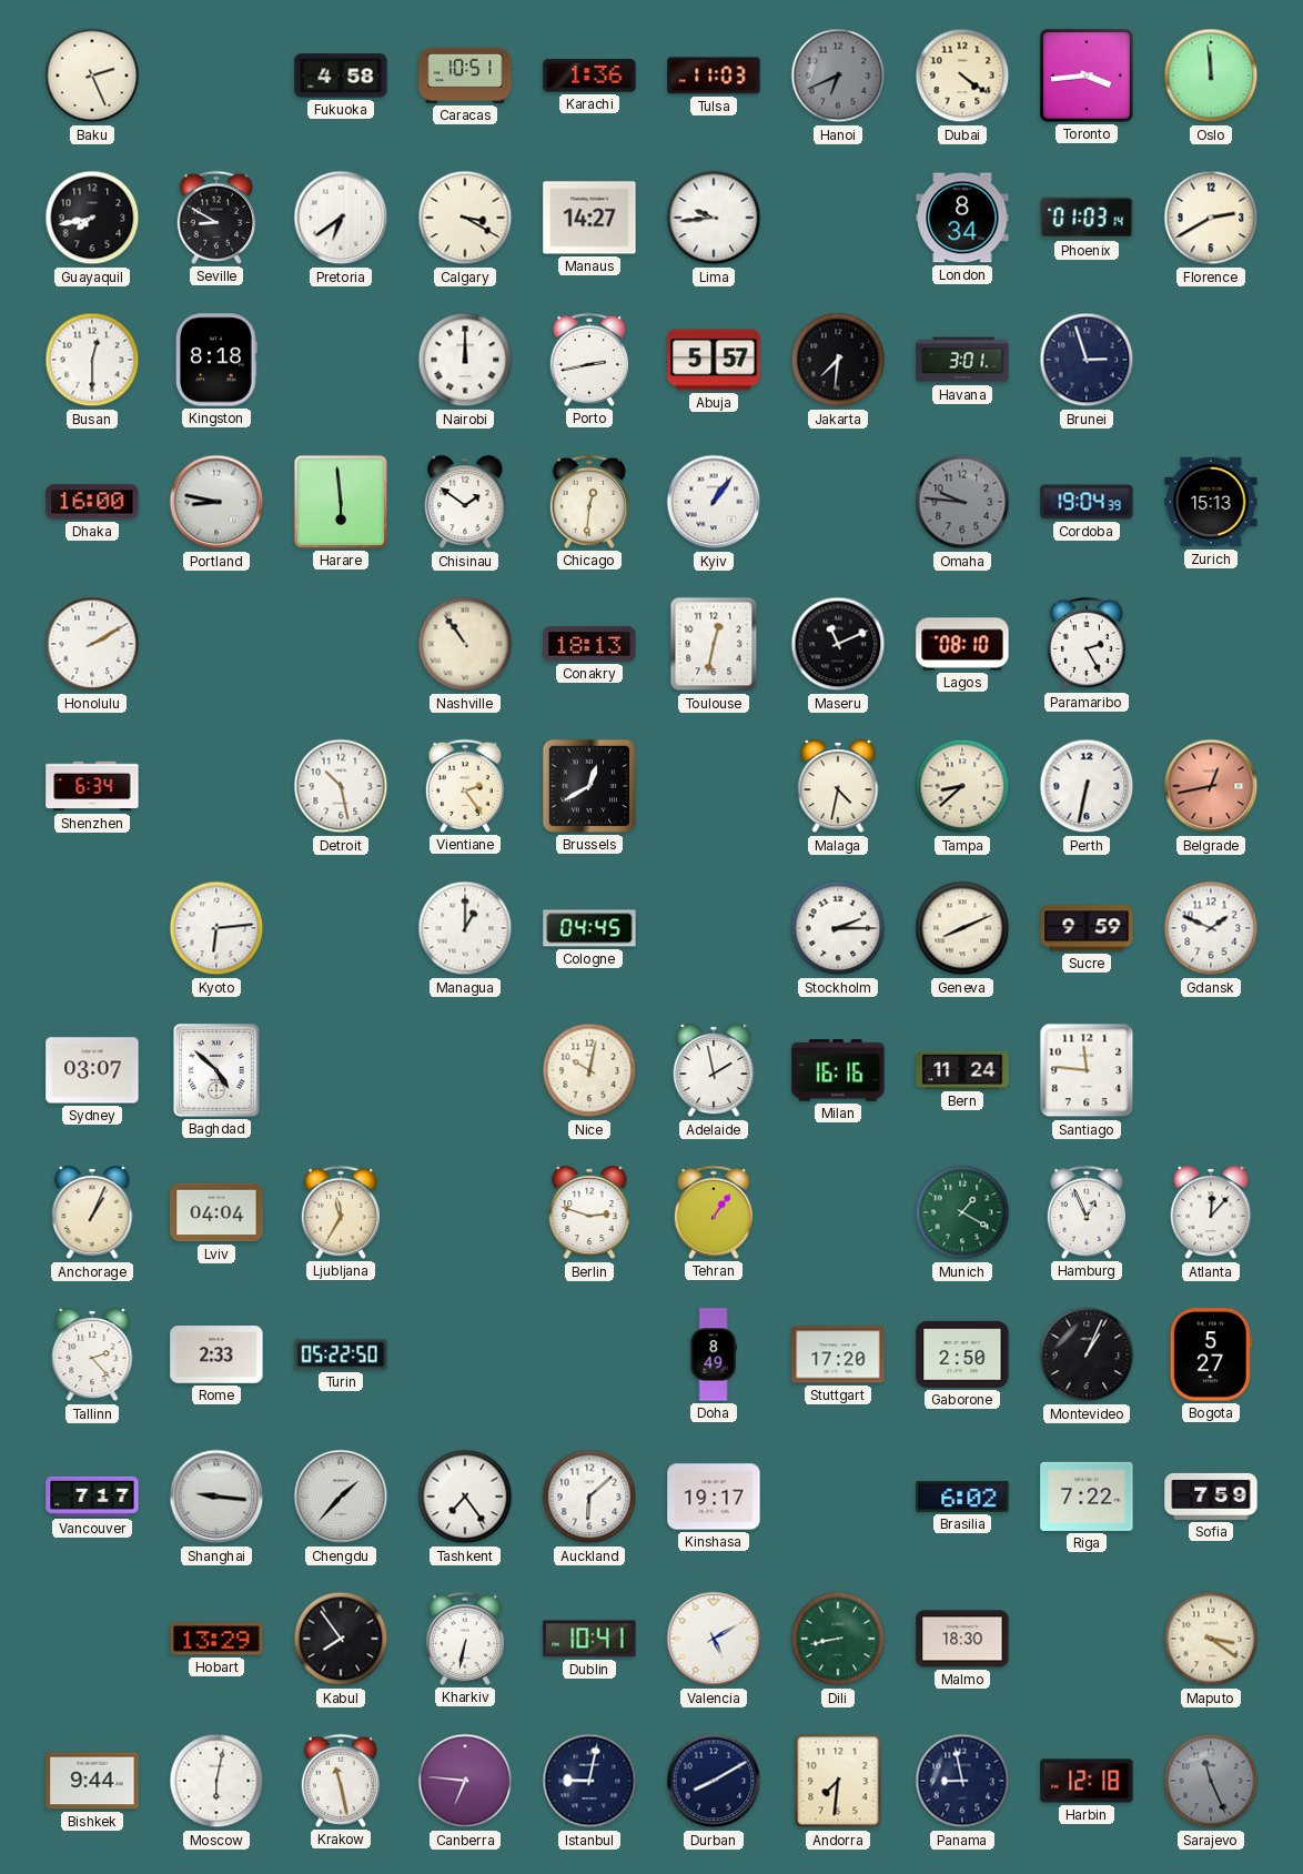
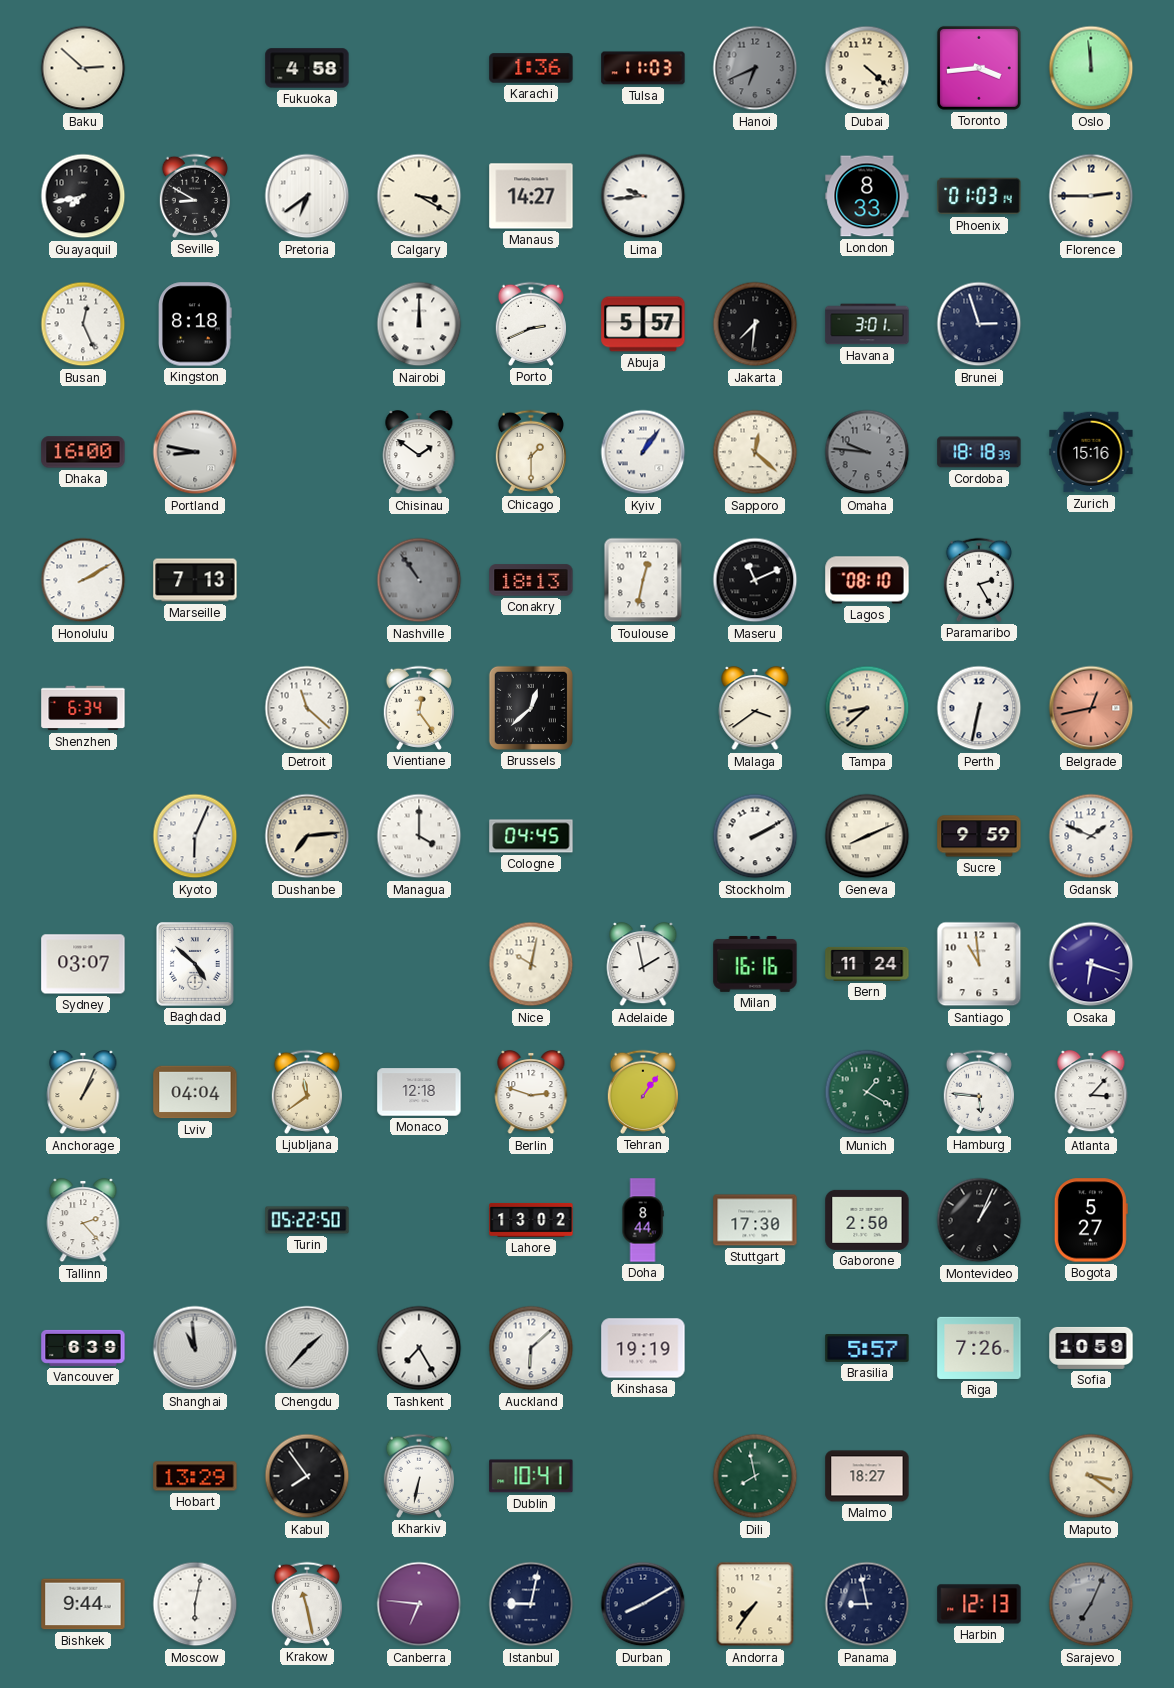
Baku: 2:26 -> 2:52
Caracas: 10:51 -> none
Dubai: 4:21 -> 4:22
London: 8:34 -> 8:33
Florence: 2:40 -> 2:45
Busan: 12:30 -> 12:26
Porto: 2:43 -> 2:41
Harare: 5:59 -> none
Chicago: 12:31 -> 1:30
Sapporo: none -> 12:22
Cordoba: 19:04 -> 18:18
Zurich: 15:13 -> 15:16
Marseille: none -> 7:13
Nashville dial: cream -> grey
Detroit: 10:28 -> 11:22
Vientiane: 2:24 -> 12:24
Brussels: 12:40 -> 12:38
Malaga: 4:32 -> 3:39
Kyoto: 6:14 -> 6:04
Dushanbe: none -> 7:14
Managua: 1:00 -> 4:00
Stockholm: 2:15 -> 2:10
Santiago: 11:46 -> 10:59
Osaka: none -> 6:18
Ljubljana: 11:35 -> 11:39
Monaco: none -> 12:18
Hamburg: 12:56 -> 5:46
Atlanta: 12:07 -> 3:07
Rome: 2:33 -> none
Lahore: none -> 13:02
Doha: 8:49 -> 8:44
Stuttgart: 17:20 -> 17:30
Vancouver: 7:17 -> 6:39
Shanghai: 9:16 -> 10:59
Tashkent: 7:24 -> 7:25
Kinshasa: 19:17 -> 19:19
Brasilia: 6:02 -> 5:57
Riga: 7:22 -> 7:26
Sofia: 7:59 -> 10:59
Valencia: 5:10 -> none
Dili: 8:43 -> 7:58
Malmo: 18:30 -> 18:27
Andorra: 7:31 -> 7:36
Harbin: 12:18 -> 12:13
Sarajevo: 11:26 -> 7:04
